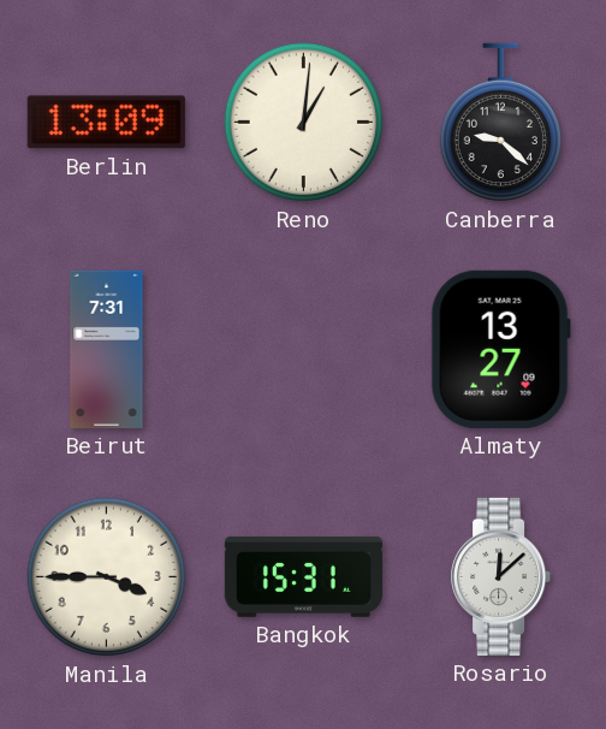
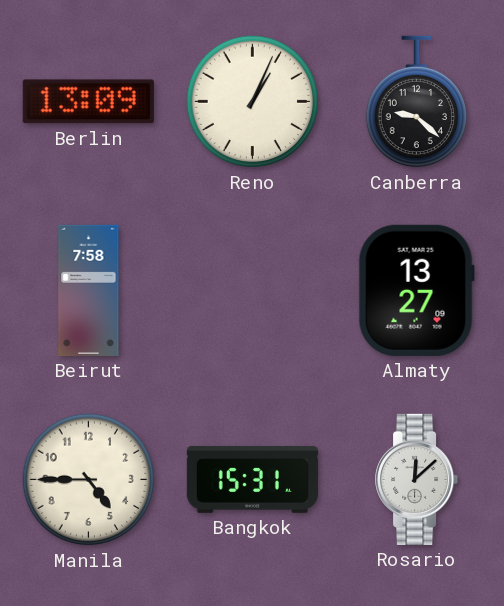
Reno: 1:01 -> 1:04
Beirut: 7:31 -> 7:58
Manila: 3:45 -> 4:45
